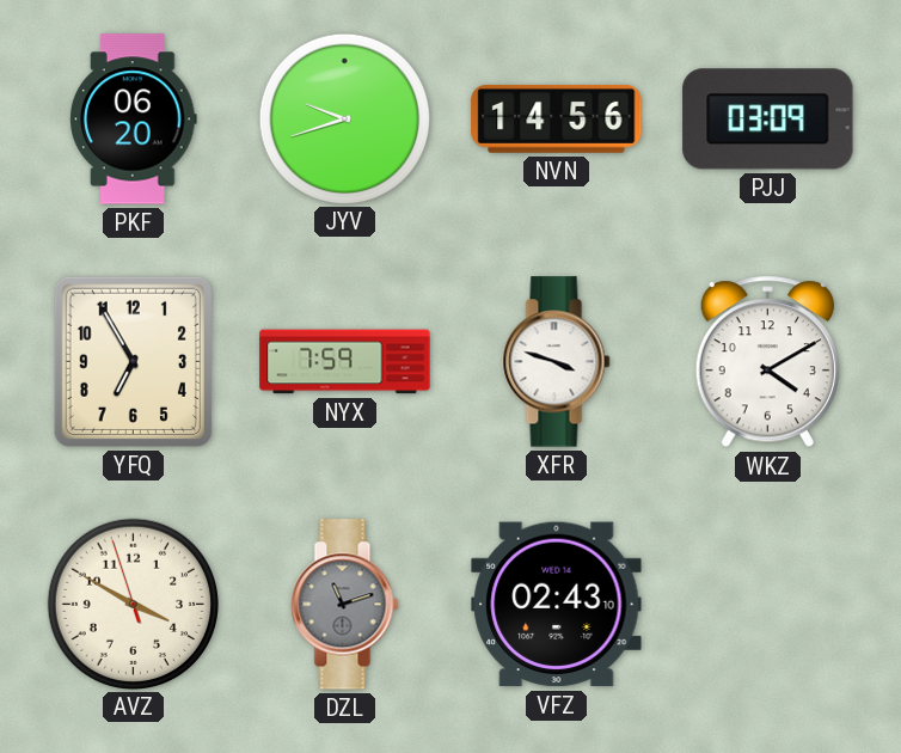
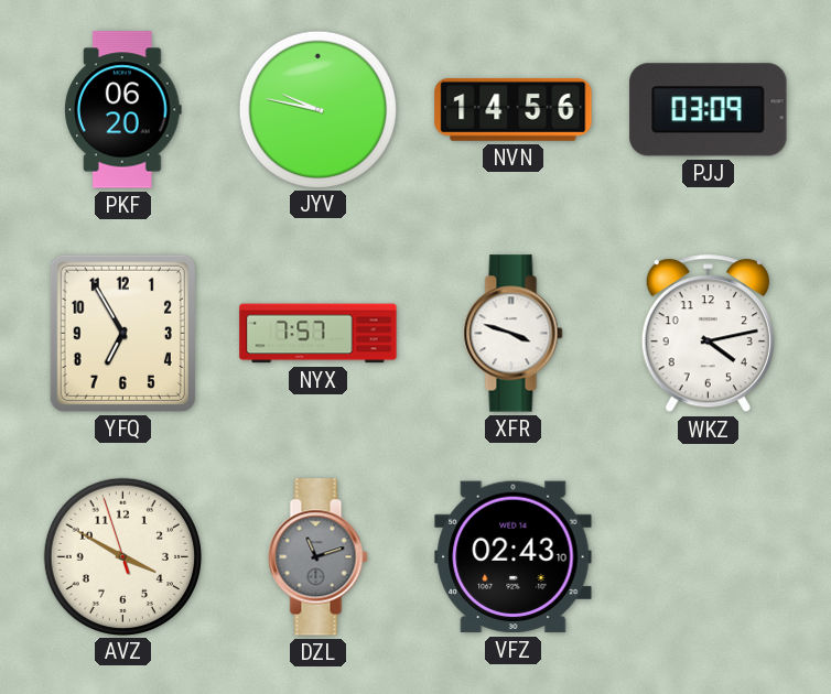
JYV: 9:42 -> 9:47
NYX: 7:59 -> 7:57
WKZ: 4:10 -> 4:13
